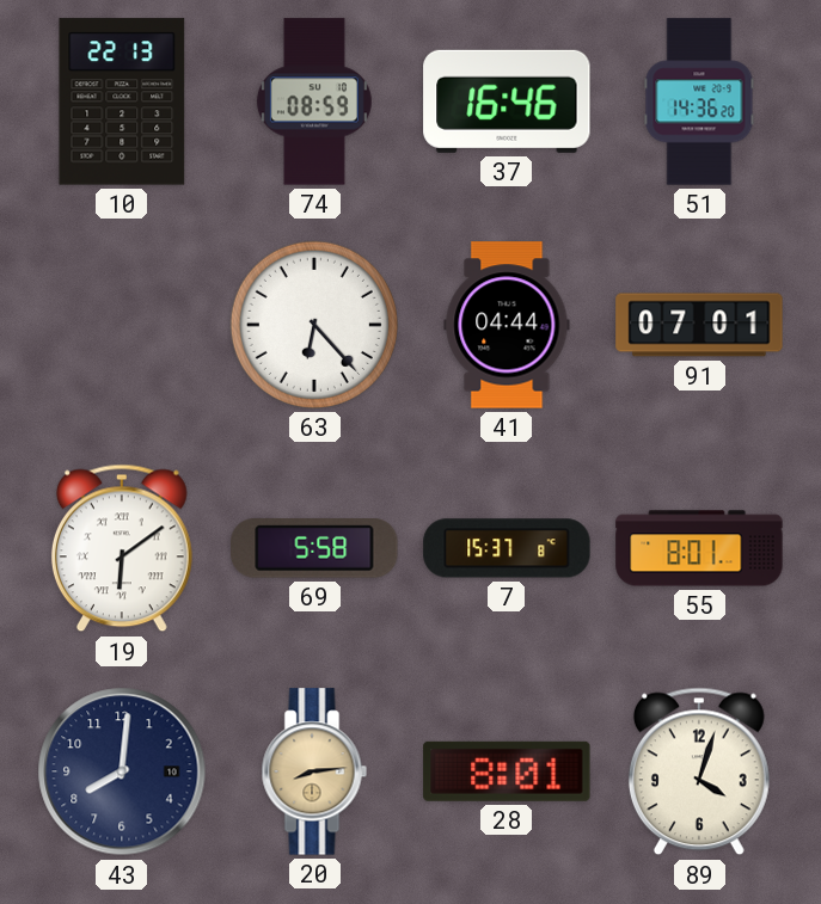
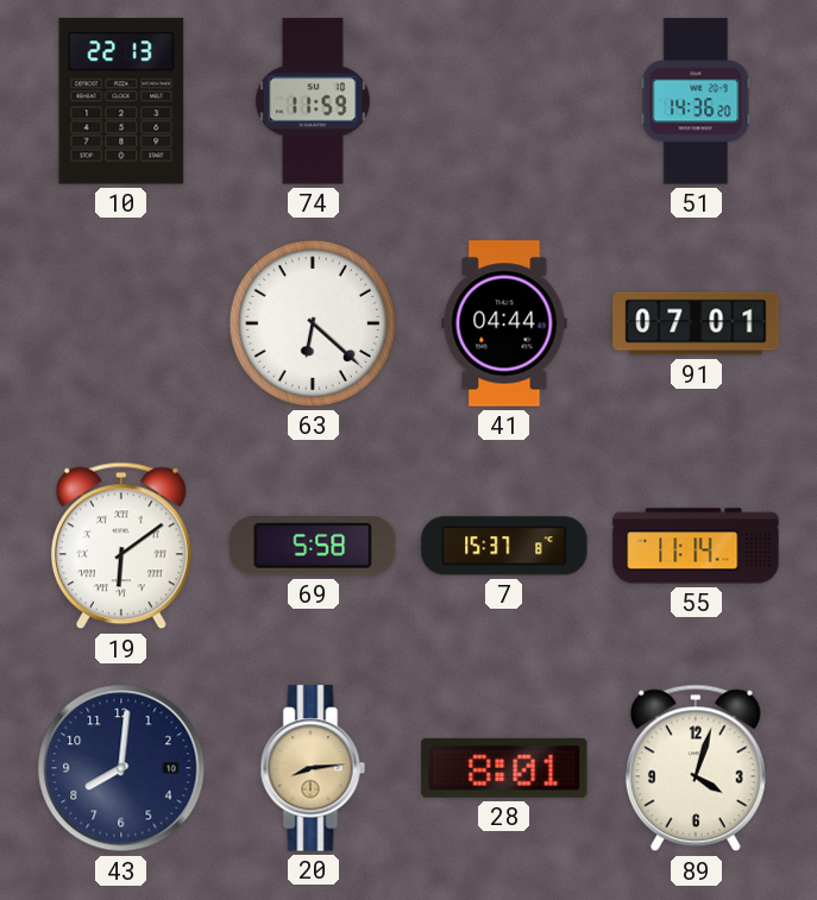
74: 08:59 -> 11:59
37: 16:46 -> none
63: 6:23 -> 6:22
55: 8:01 -> 11:14
